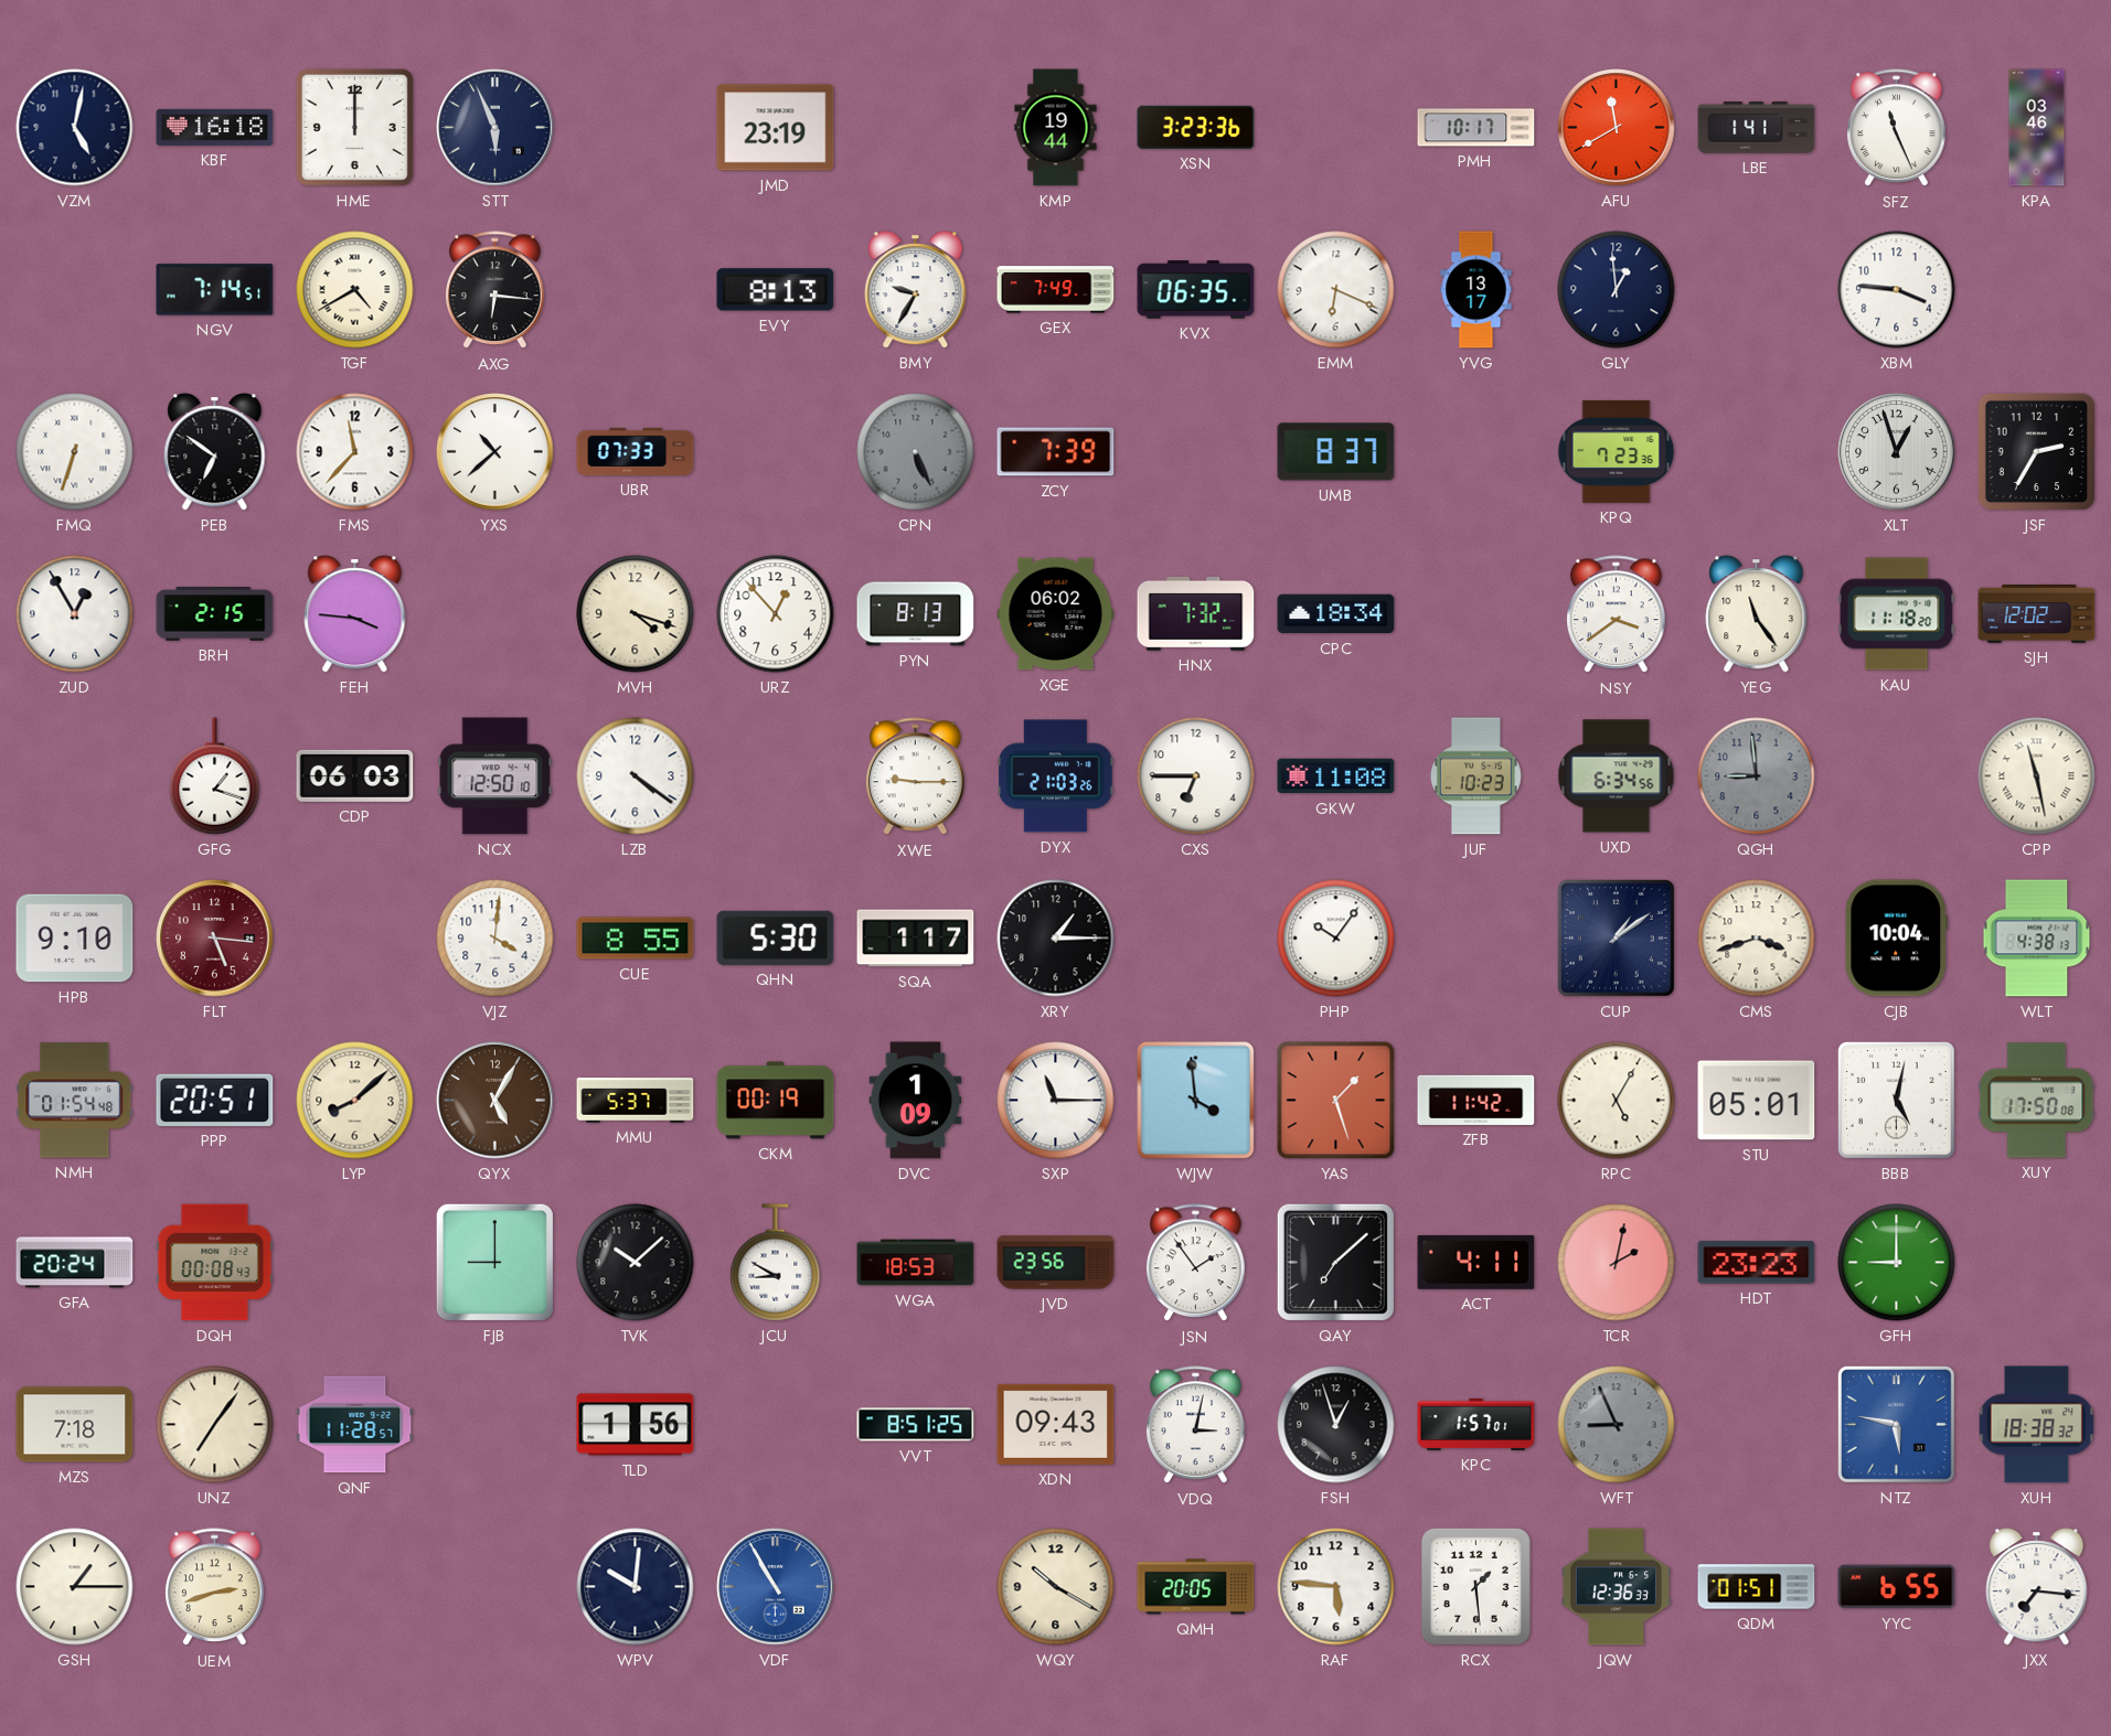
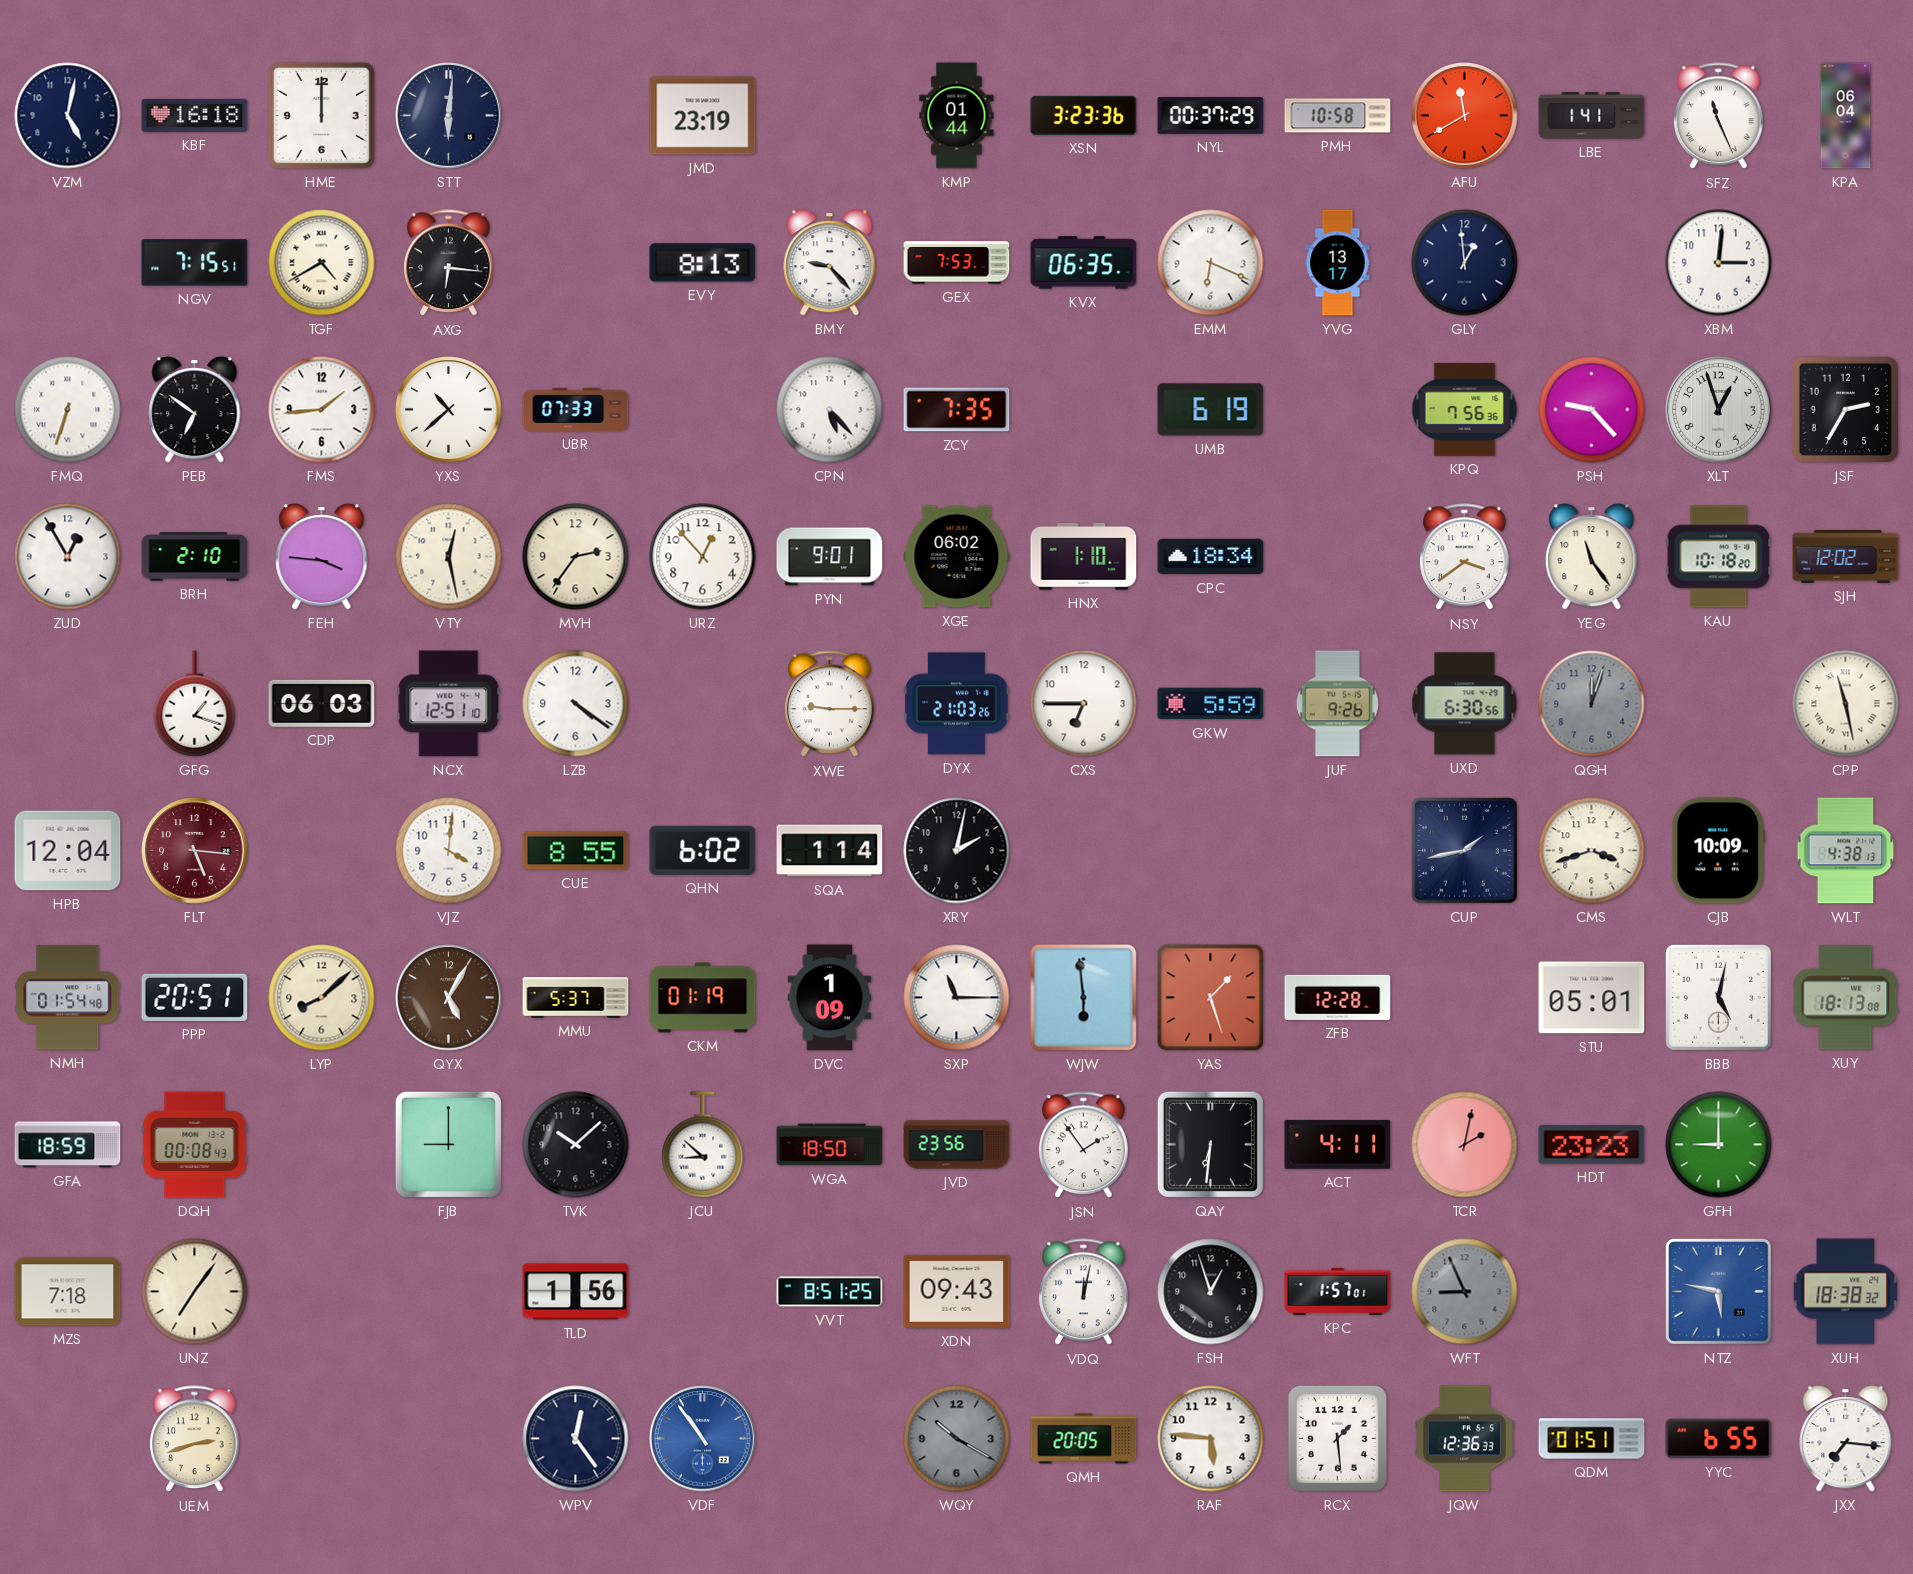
STT: 5:56 -> 6:01
KMP: 19:44 -> 01:44
NYL: none -> 00:37
PMH: 10:17 -> 10:58
KPA: 03:46 -> 06:04
NGV: 7:14 -> 7:15
BMY: 9:35 -> 9:23
GEX: 7:49 -> 7:53
XBM: 3:46 -> 3:01
FMS: 11:37 -> 1:44
CPN: 5:26 -> 5:23
CPN dial: grey -> white
ZCY: 7:39 -> 7:35
UMB: 8:37 -> 6:19
KPQ: 7:23 -> 7:56
PSH: none -> 9:23
BRH: 2:15 -> 2:10
VTY: none -> 12:28
MVH: 4:18 -> 2:36
PYN: 8:13 -> 9:01
HNX: 7:32 -> 1:10
KAU: 11:18 -> 10:18
NCX: 12:50 -> 12:51
GKW: 11:08 -> 5:59
JUF: 10:23 -> 9:26
UXD: 6:34 -> 6:30
QGH: 8:59 -> 12:03
HPB: 9:10 -> 12:04
QHN: 5:30 -> 6:02
SQA: 1:17 -> 1:14
XRY: 1:15 -> 2:02
PHP: 10:06 -> none
CUP: 1:09 -> 1:43
CJB: 10:04 -> 10:09
CKM: 00:19 -> 01:19
WJW: 3:59 -> 5:59
ZFB: 11:42 -> 12:28
RPC: 5:05 -> none
XUY: 17:50 -> 18:13
GFA: 20:24 -> 18:59
JCU: 8:50 -> 8:52
WGA: 18:53 -> 18:50
QAY: 7:08 -> 6:31
QNF: 11:28 -> none
VDQ: 3:02 -> 12:02
GSH: 1:15 -> none
WPV: 10:01 -> 12:24
VDF: 10:55 -> 10:54
WQY dial: cream -> grey
